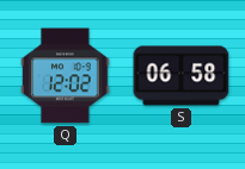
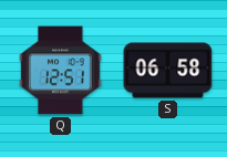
Q: 12:02 -> 12:51
